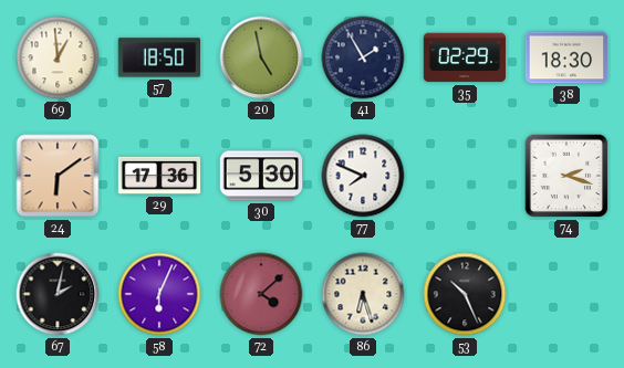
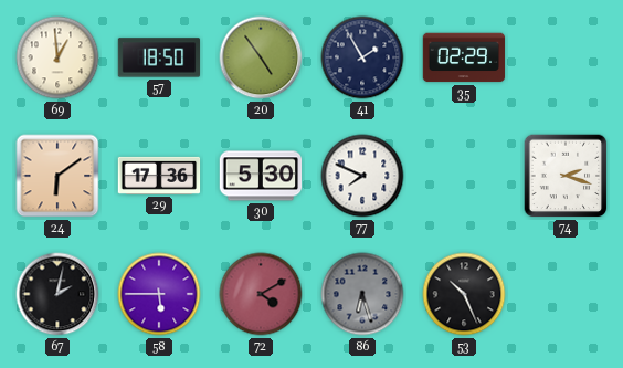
20: 4:58 -> 4:54
38: 18:30 -> none
58: 6:04 -> 5:45
72: 4:08 -> 4:10
86 dial: cream -> grey
